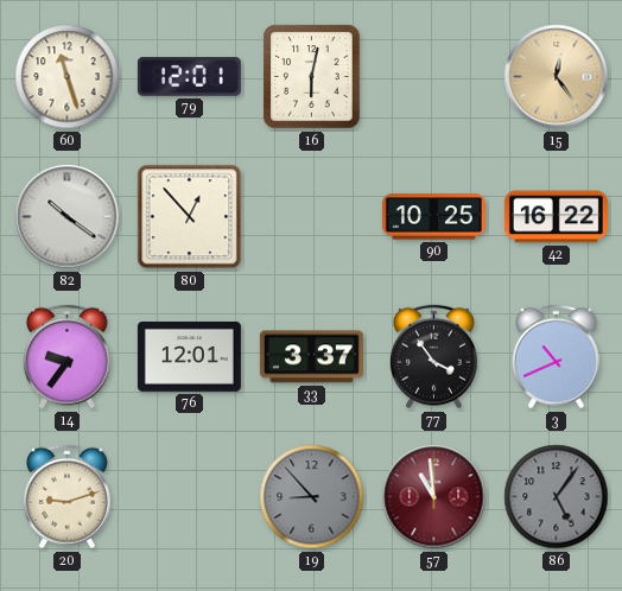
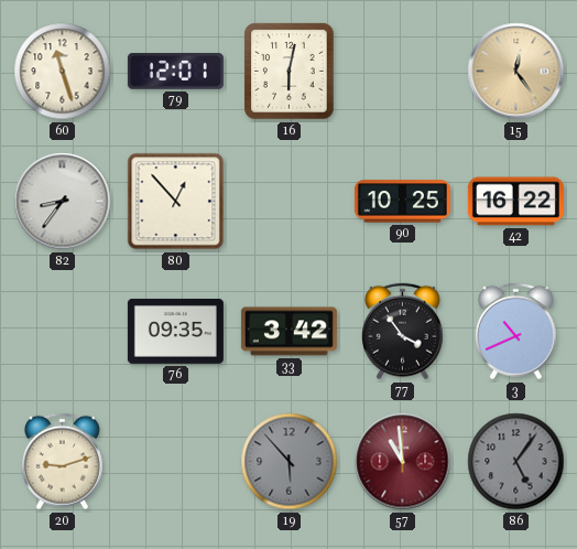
82: 10:21 -> 8:36
14: 9:36 -> none
76: 12:01 -> 09:35
33: 3:37 -> 3:42
19: 8:53 -> 5:53
